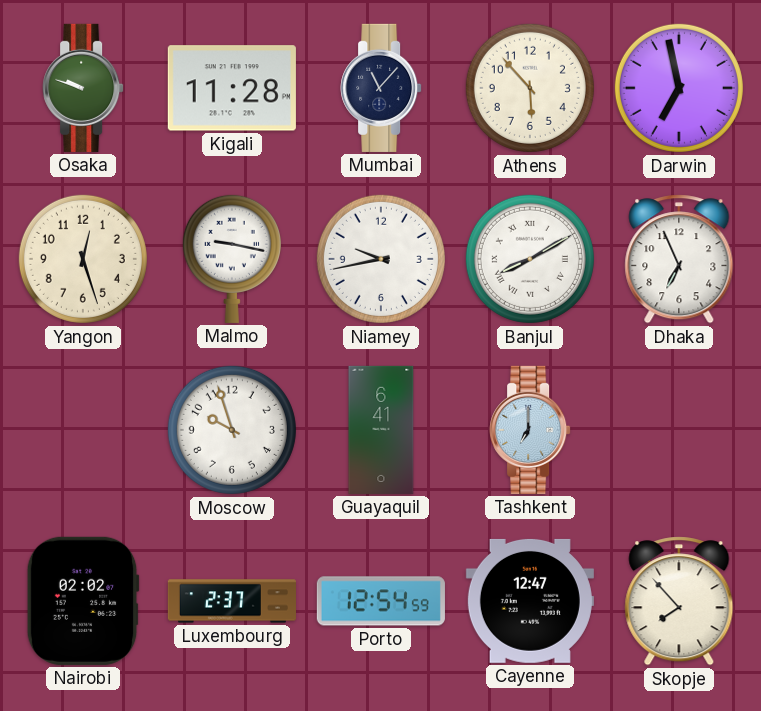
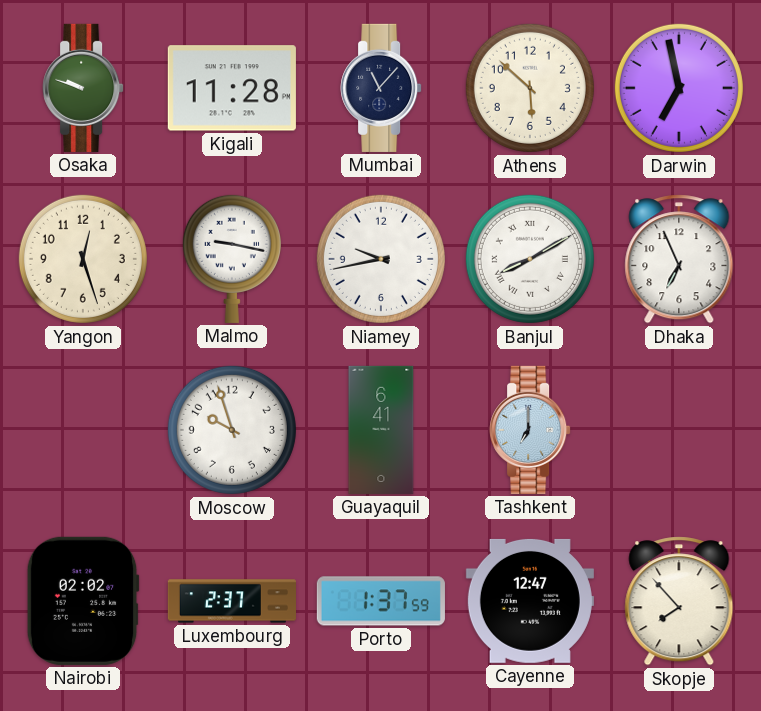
Athens: 5:53 -> 5:52
Porto: 12:54 -> 1:37
